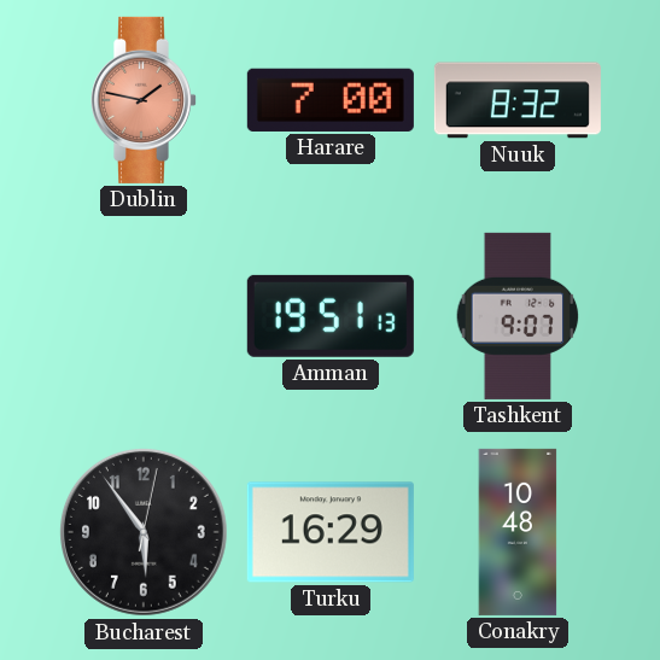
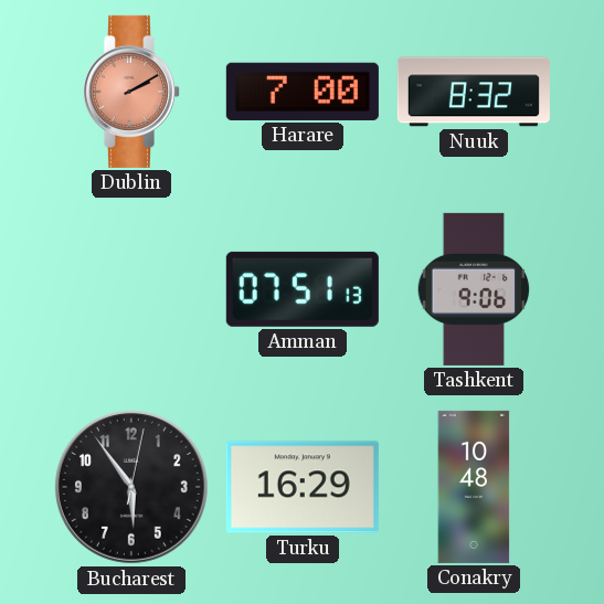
Dublin: 1:47 -> 2:10
Amman: 19:51 -> 07:51
Tashkent: 9:07 -> 9:06
